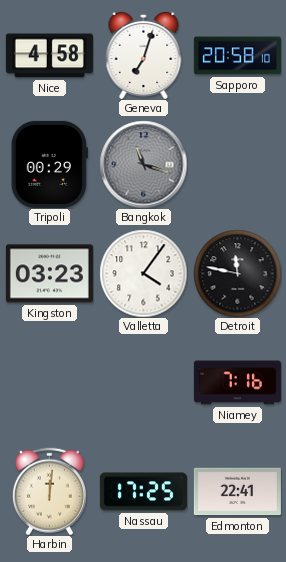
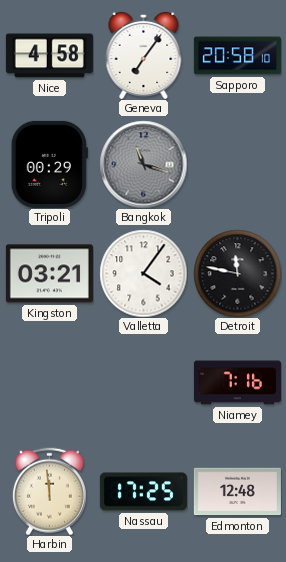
Geneva: 7:03 -> 7:06
Kingston: 03:23 -> 03:21
Harbin: 12:01 -> 11:59
Edmonton: 22:41 -> 12:48
